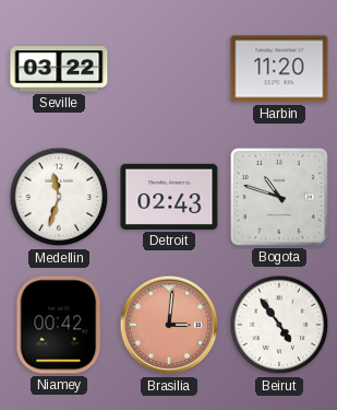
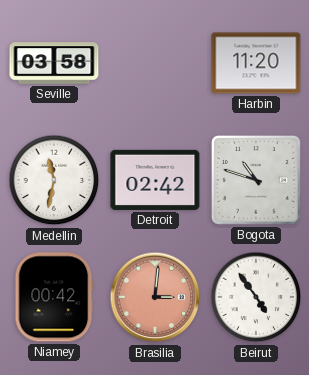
Seville: 03:22 -> 03:58
Medellin: 11:33 -> 11:32
Detroit: 02:43 -> 02:42
